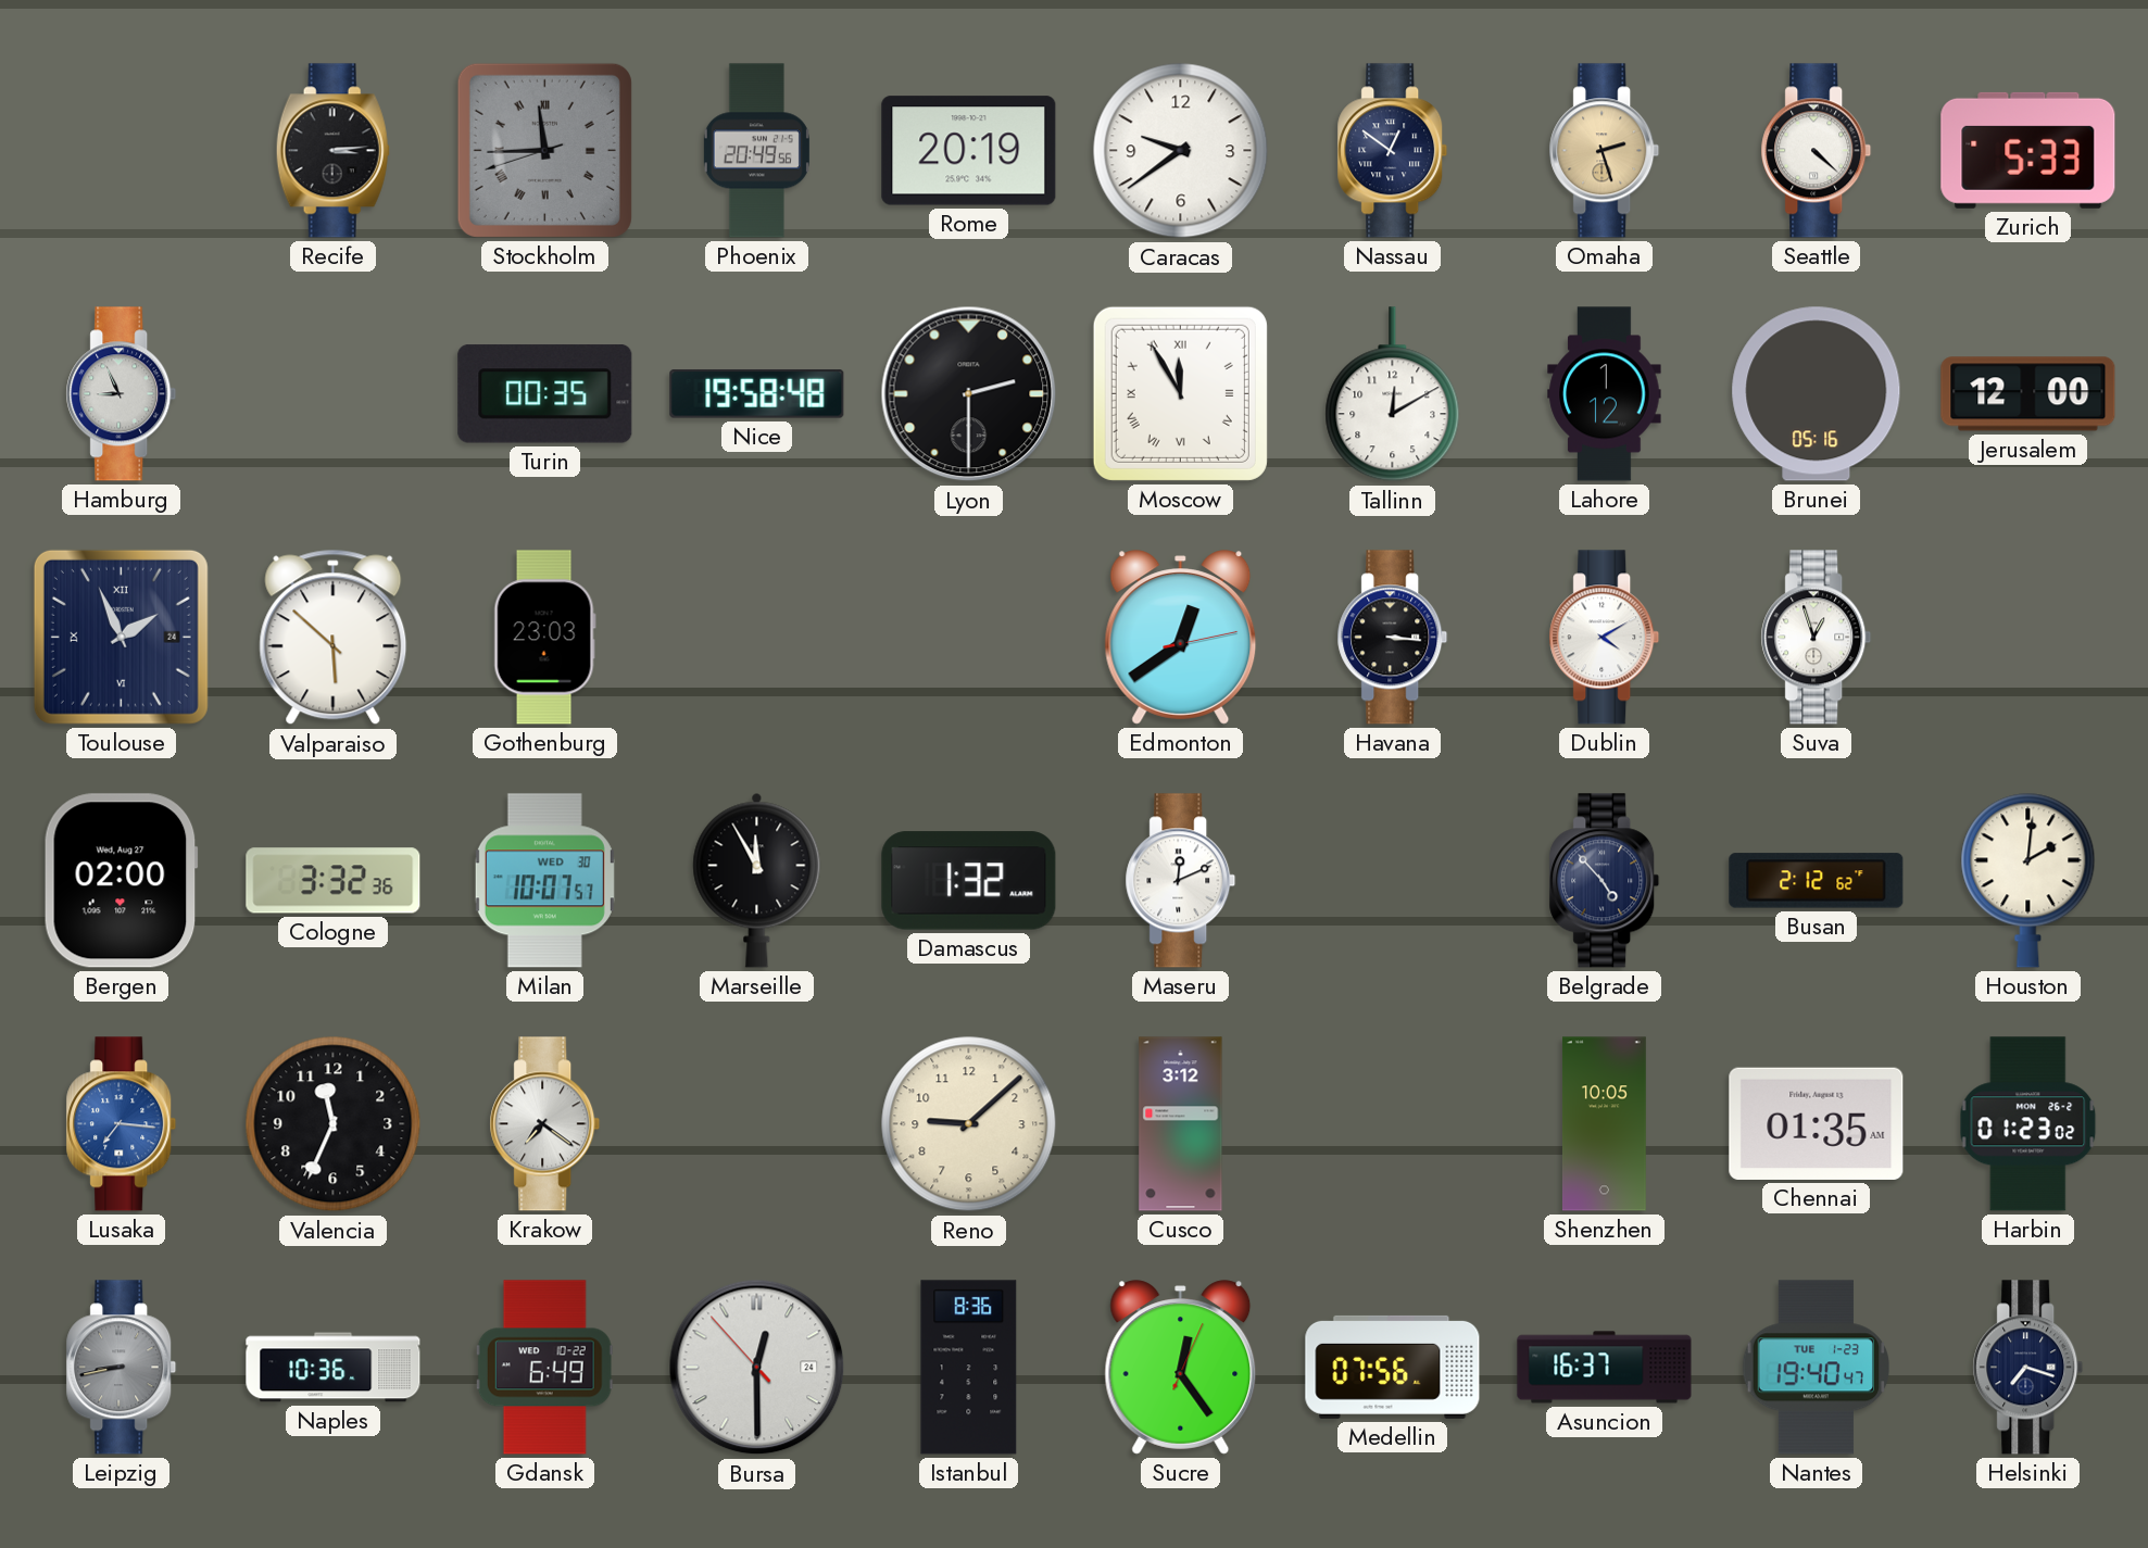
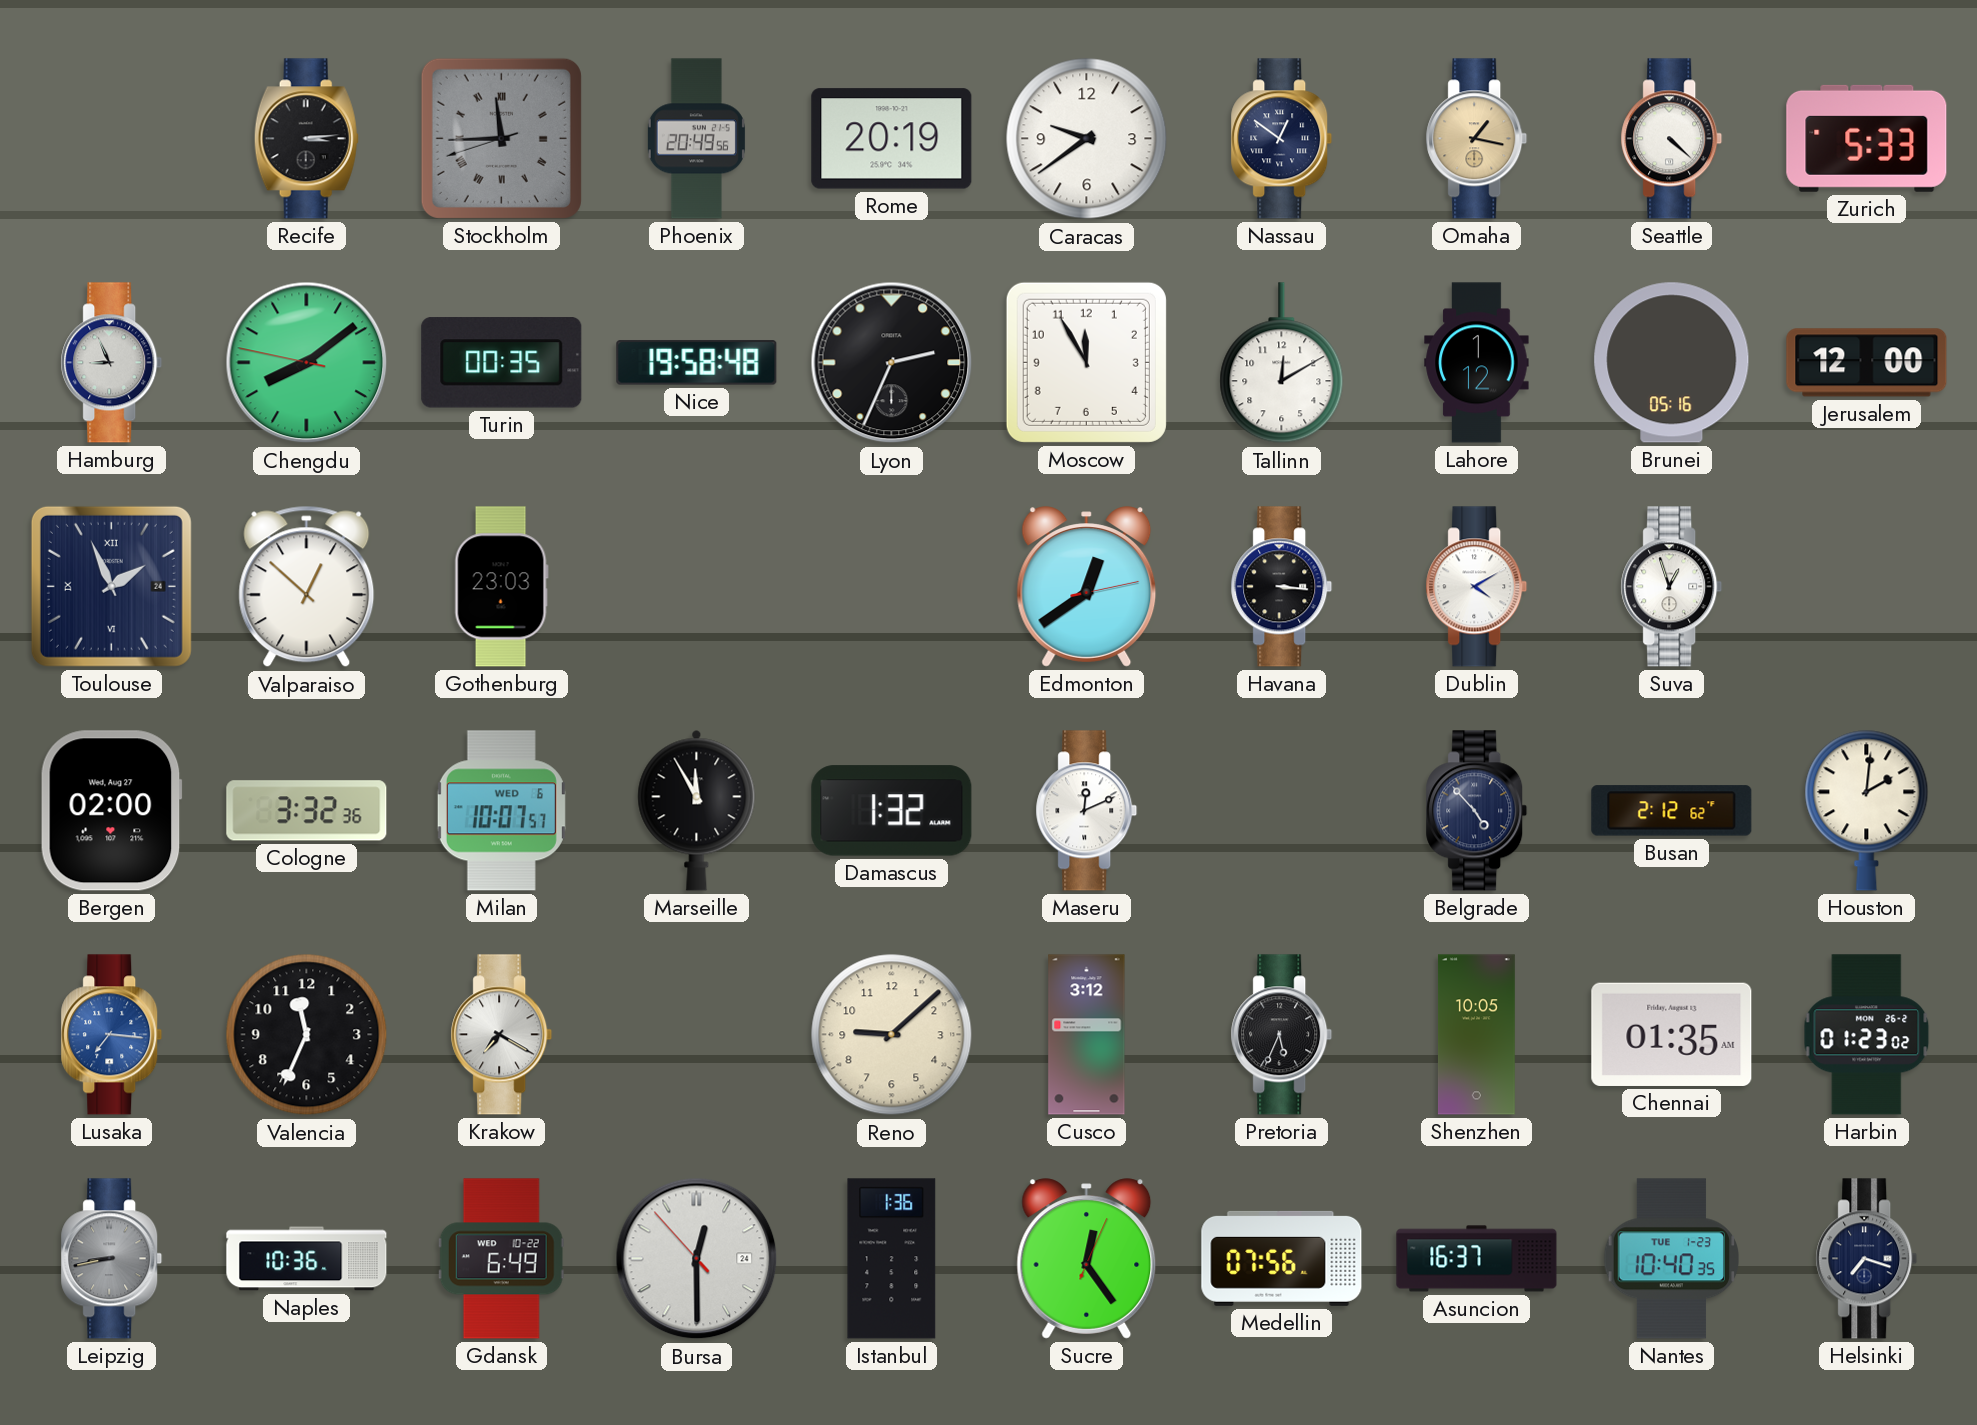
Omaha: 2:27 -> 1:17
Chengdu: none -> 8:08
Lyon: 2:30 -> 2:34
Moscow numerals: Roman -> Arabic
Valparaiso: 5:52 -> 12:52
Milan date: WED 30 -> WED 6
Krakow: 7:21 -> 7:20
Pretoria: none -> 5:34
Istanbul: 8:36 -> 1:36
Nantes: 19:40 -> 10:40
